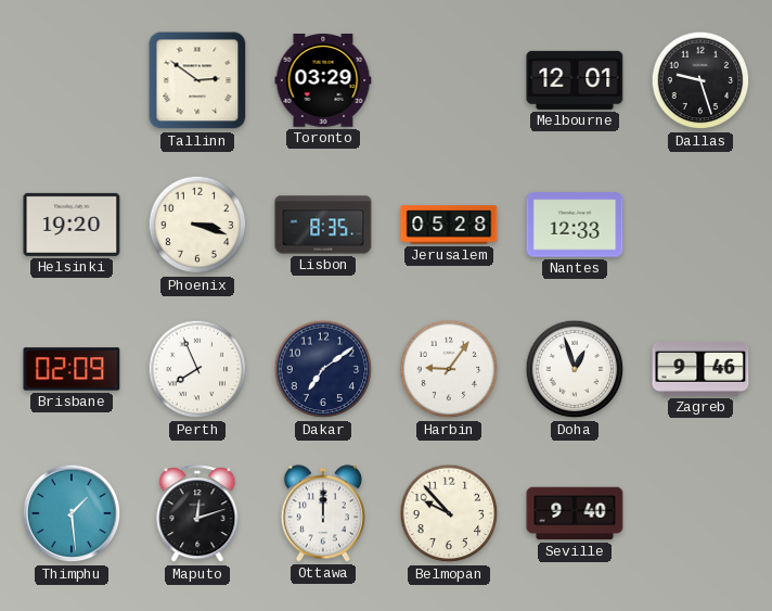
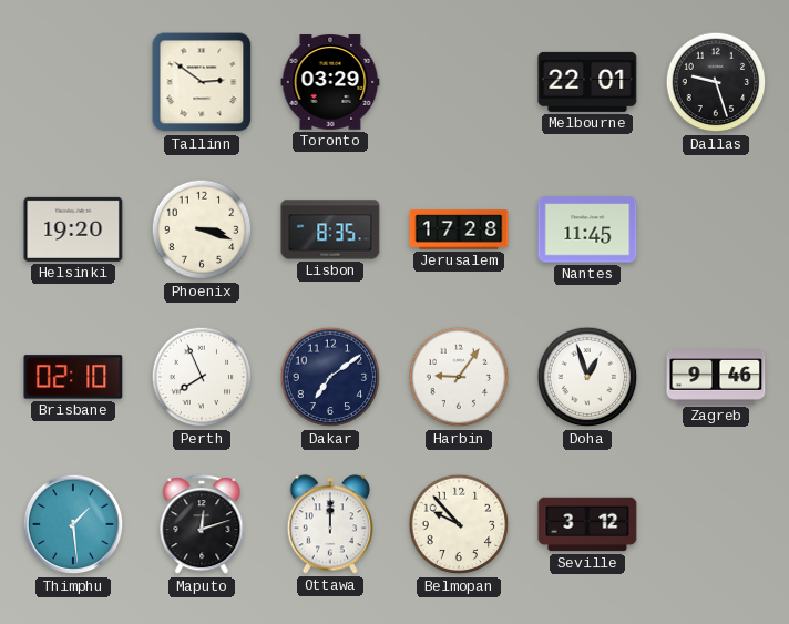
Melbourne: 12:01 -> 22:01
Jerusalem: 05:28 -> 17:28
Nantes: 12:33 -> 11:45
Brisbane: 02:09 -> 02:10
Seville: 9:40 -> 3:12
